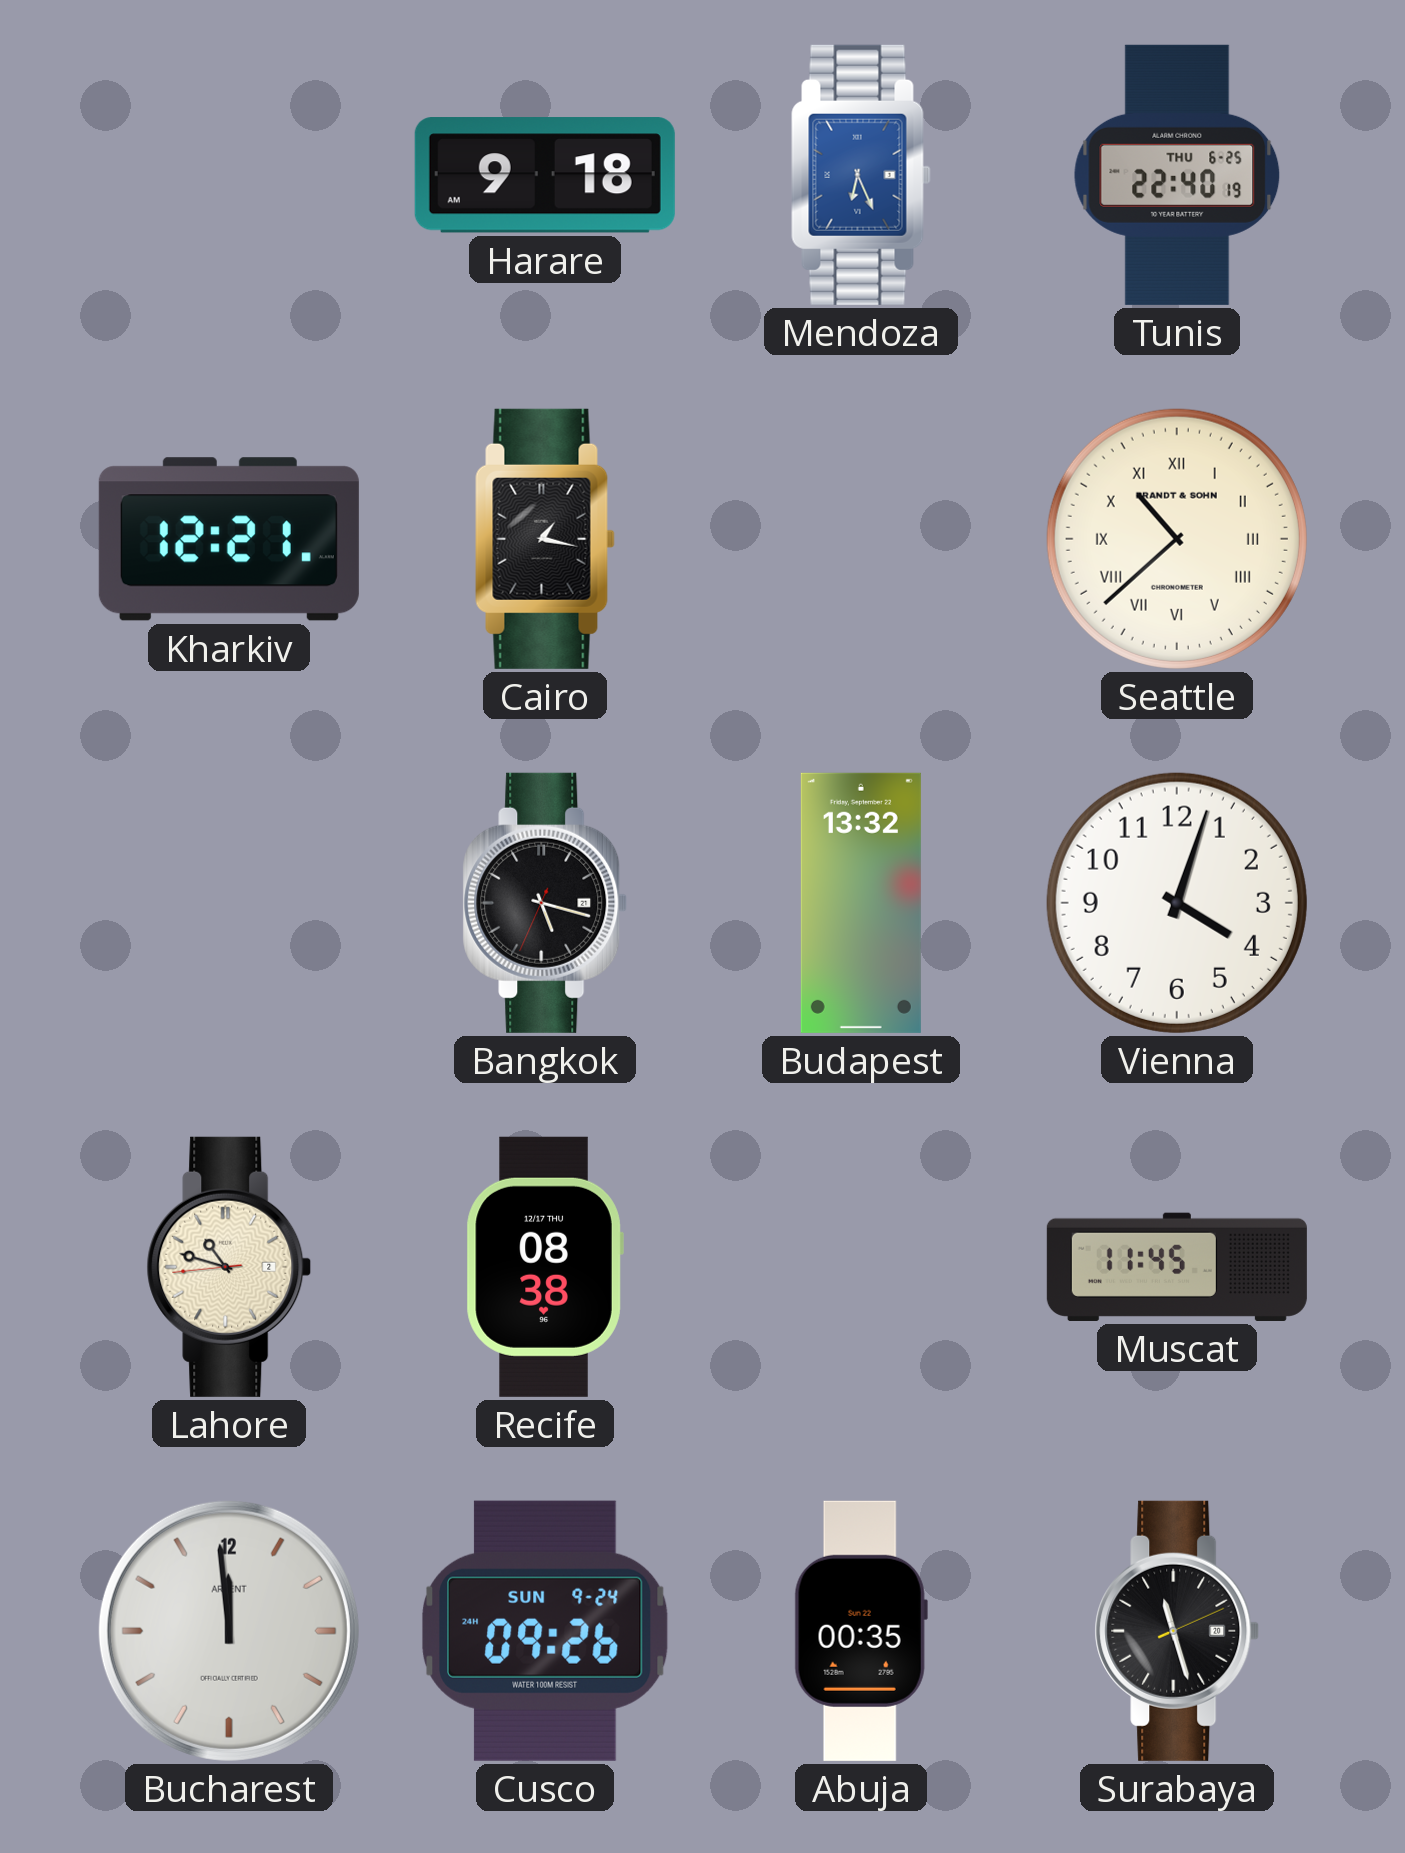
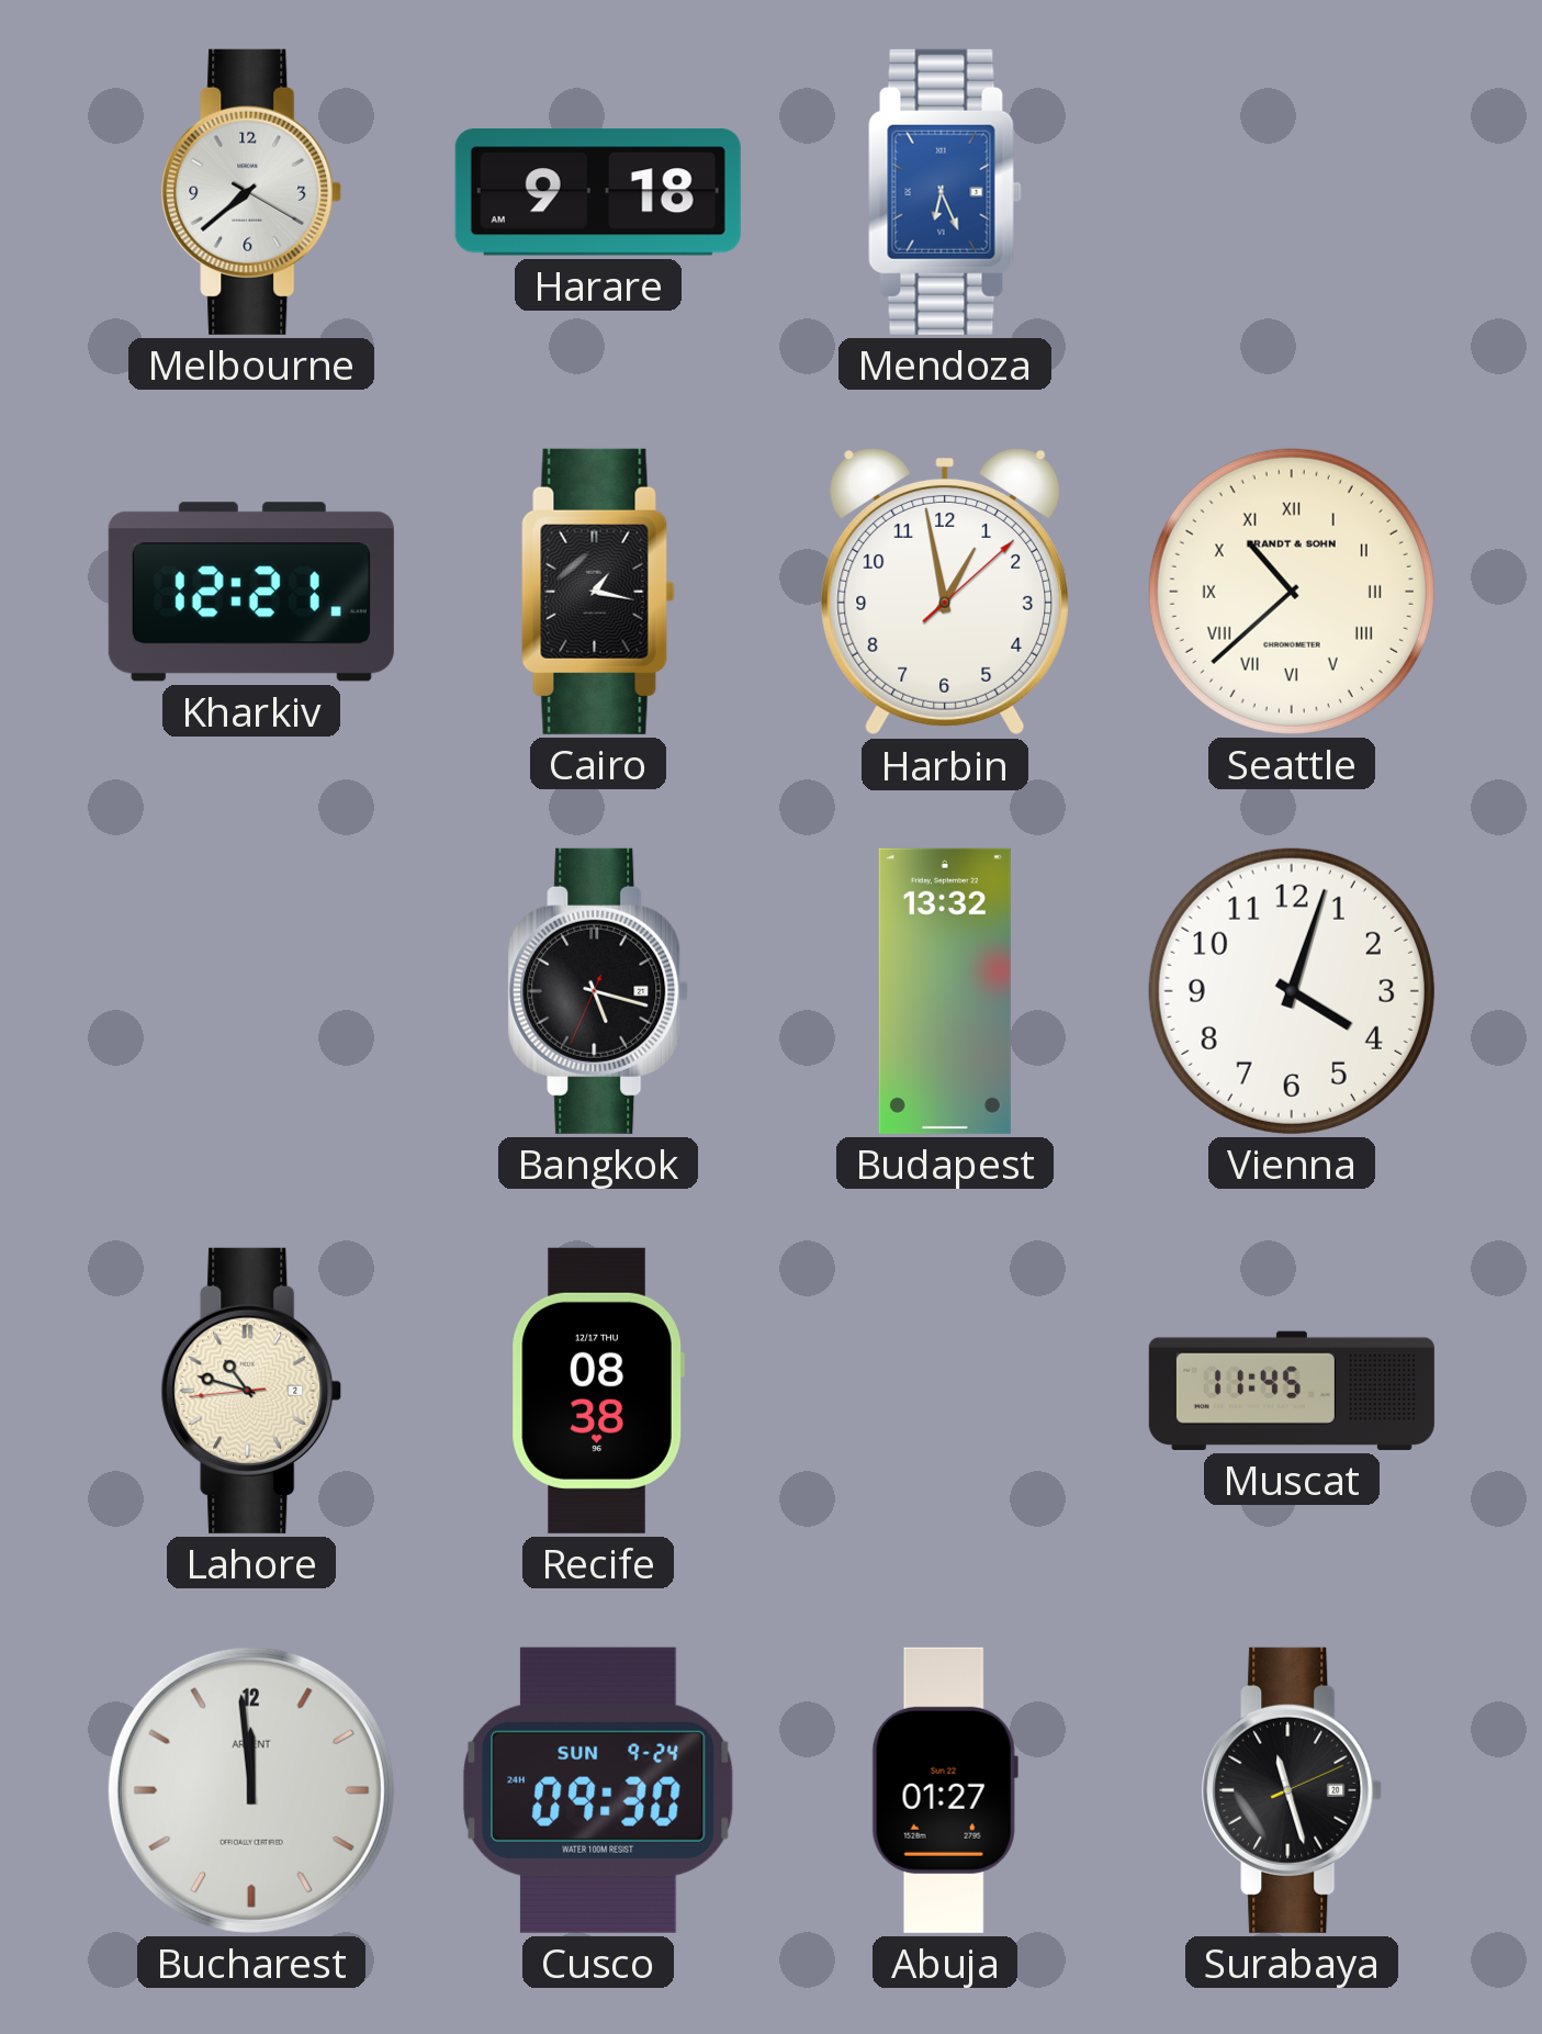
Melbourne: none -> 7:38
Tunis: 22:40 -> none
Harbin: none -> 12:58
Cusco: 09:26 -> 09:30
Abuja: 00:35 -> 01:27
